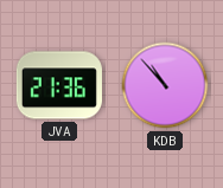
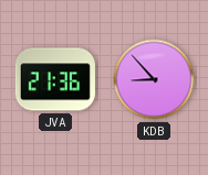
KDB: 10:53 -> 8:53
